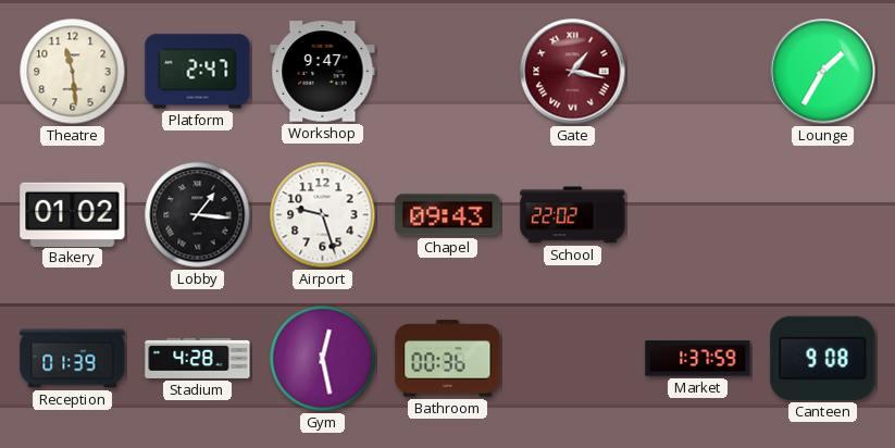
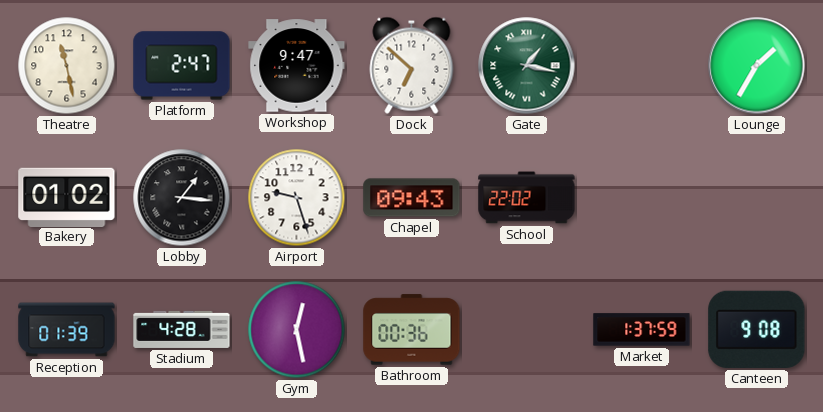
Theatre: 11:29 -> 11:28
Dock: none -> 6:52
Gate dial: burgundy -> green
